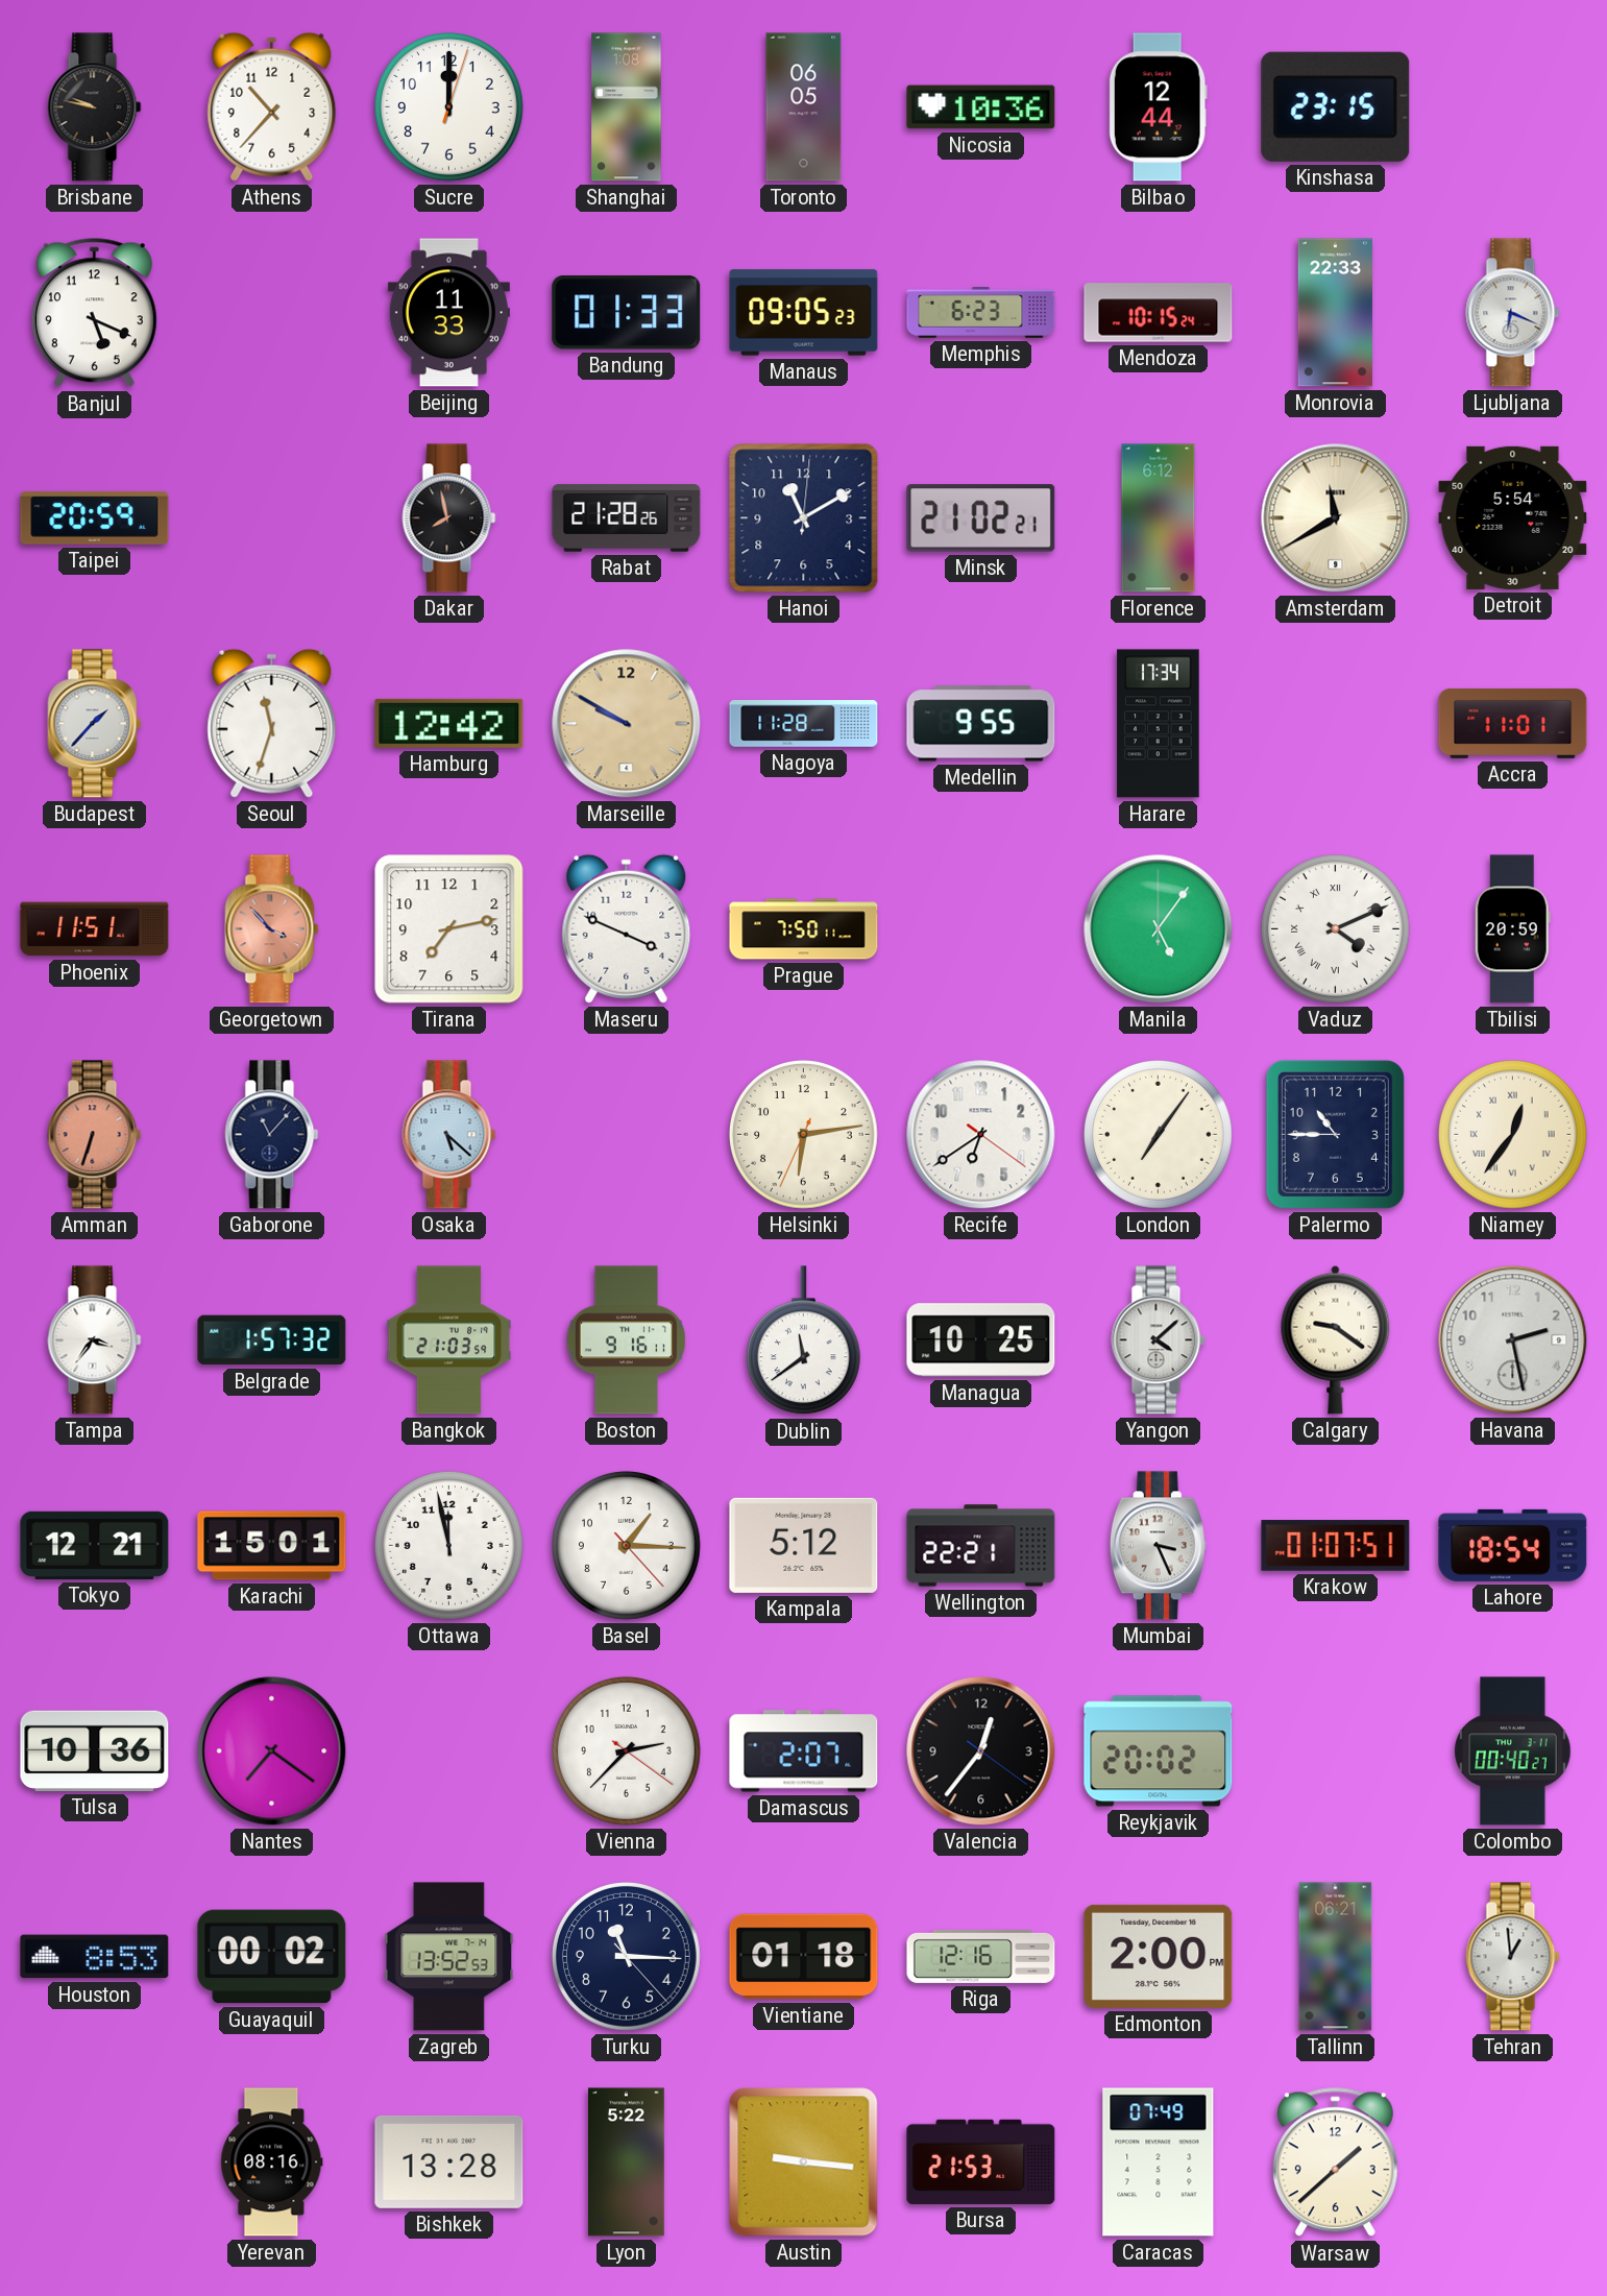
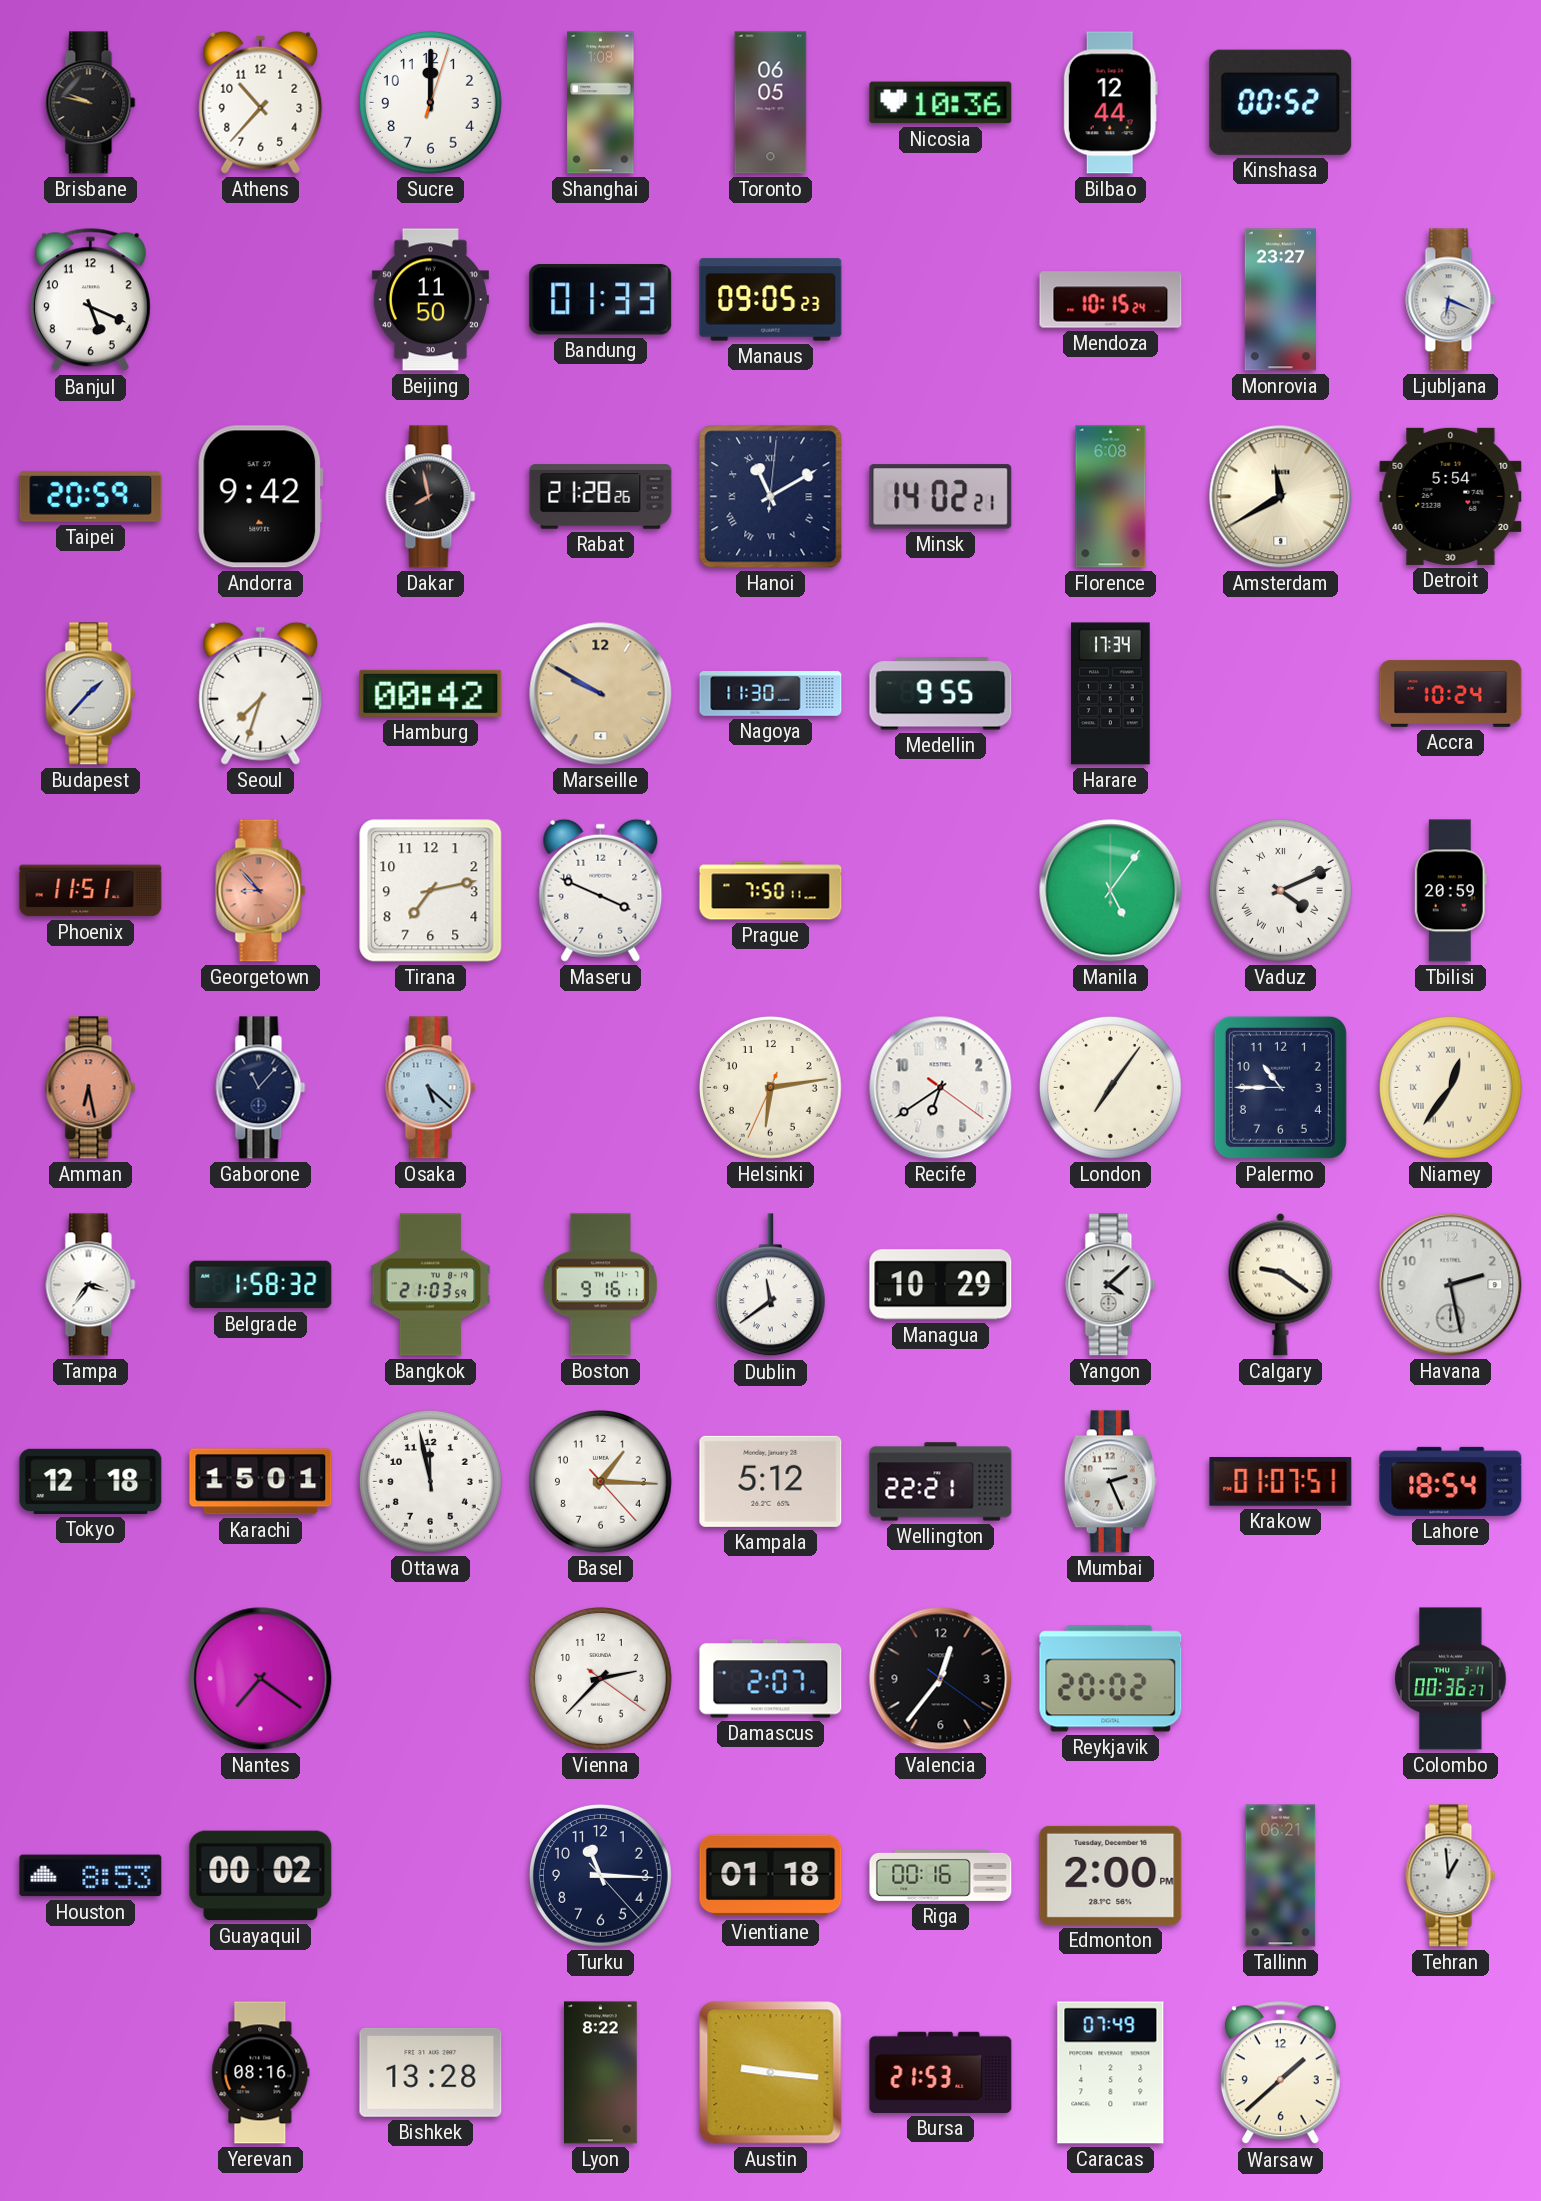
Kinshasa: 23:15 -> 00:52
Beijing: 11:33 -> 11:50
Memphis: 6:23 -> none
Monrovia: 22:33 -> 23:27
Andorra: none -> 9:42
Hanoi numerals: Arabic -> Roman
Minsk: 21:02 -> 14:02
Florence: 6:12 -> 6:08
Seoul: 11:33 -> 7:33
Hamburg: 12:42 -> 00:42
Nagoya: 11:28 -> 11:30
Accra: 11:01 -> 10:24
Georgetown: 3:53 -> 8:53
Amman: 6:33 -> 6:28
Belgrade: 1:57 -> 1:58
Managua: 10:25 -> 10:29
Tokyo: 12:21 -> 12:18
Mumbai: 3:26 -> 2:26
Tulsa: 10:36 -> none
Colombo: 00:40 -> 00:36
Zagreb: 13:52 -> none
Riga: 12:16 -> 00:16
Lyon: 5:22 -> 8:22
